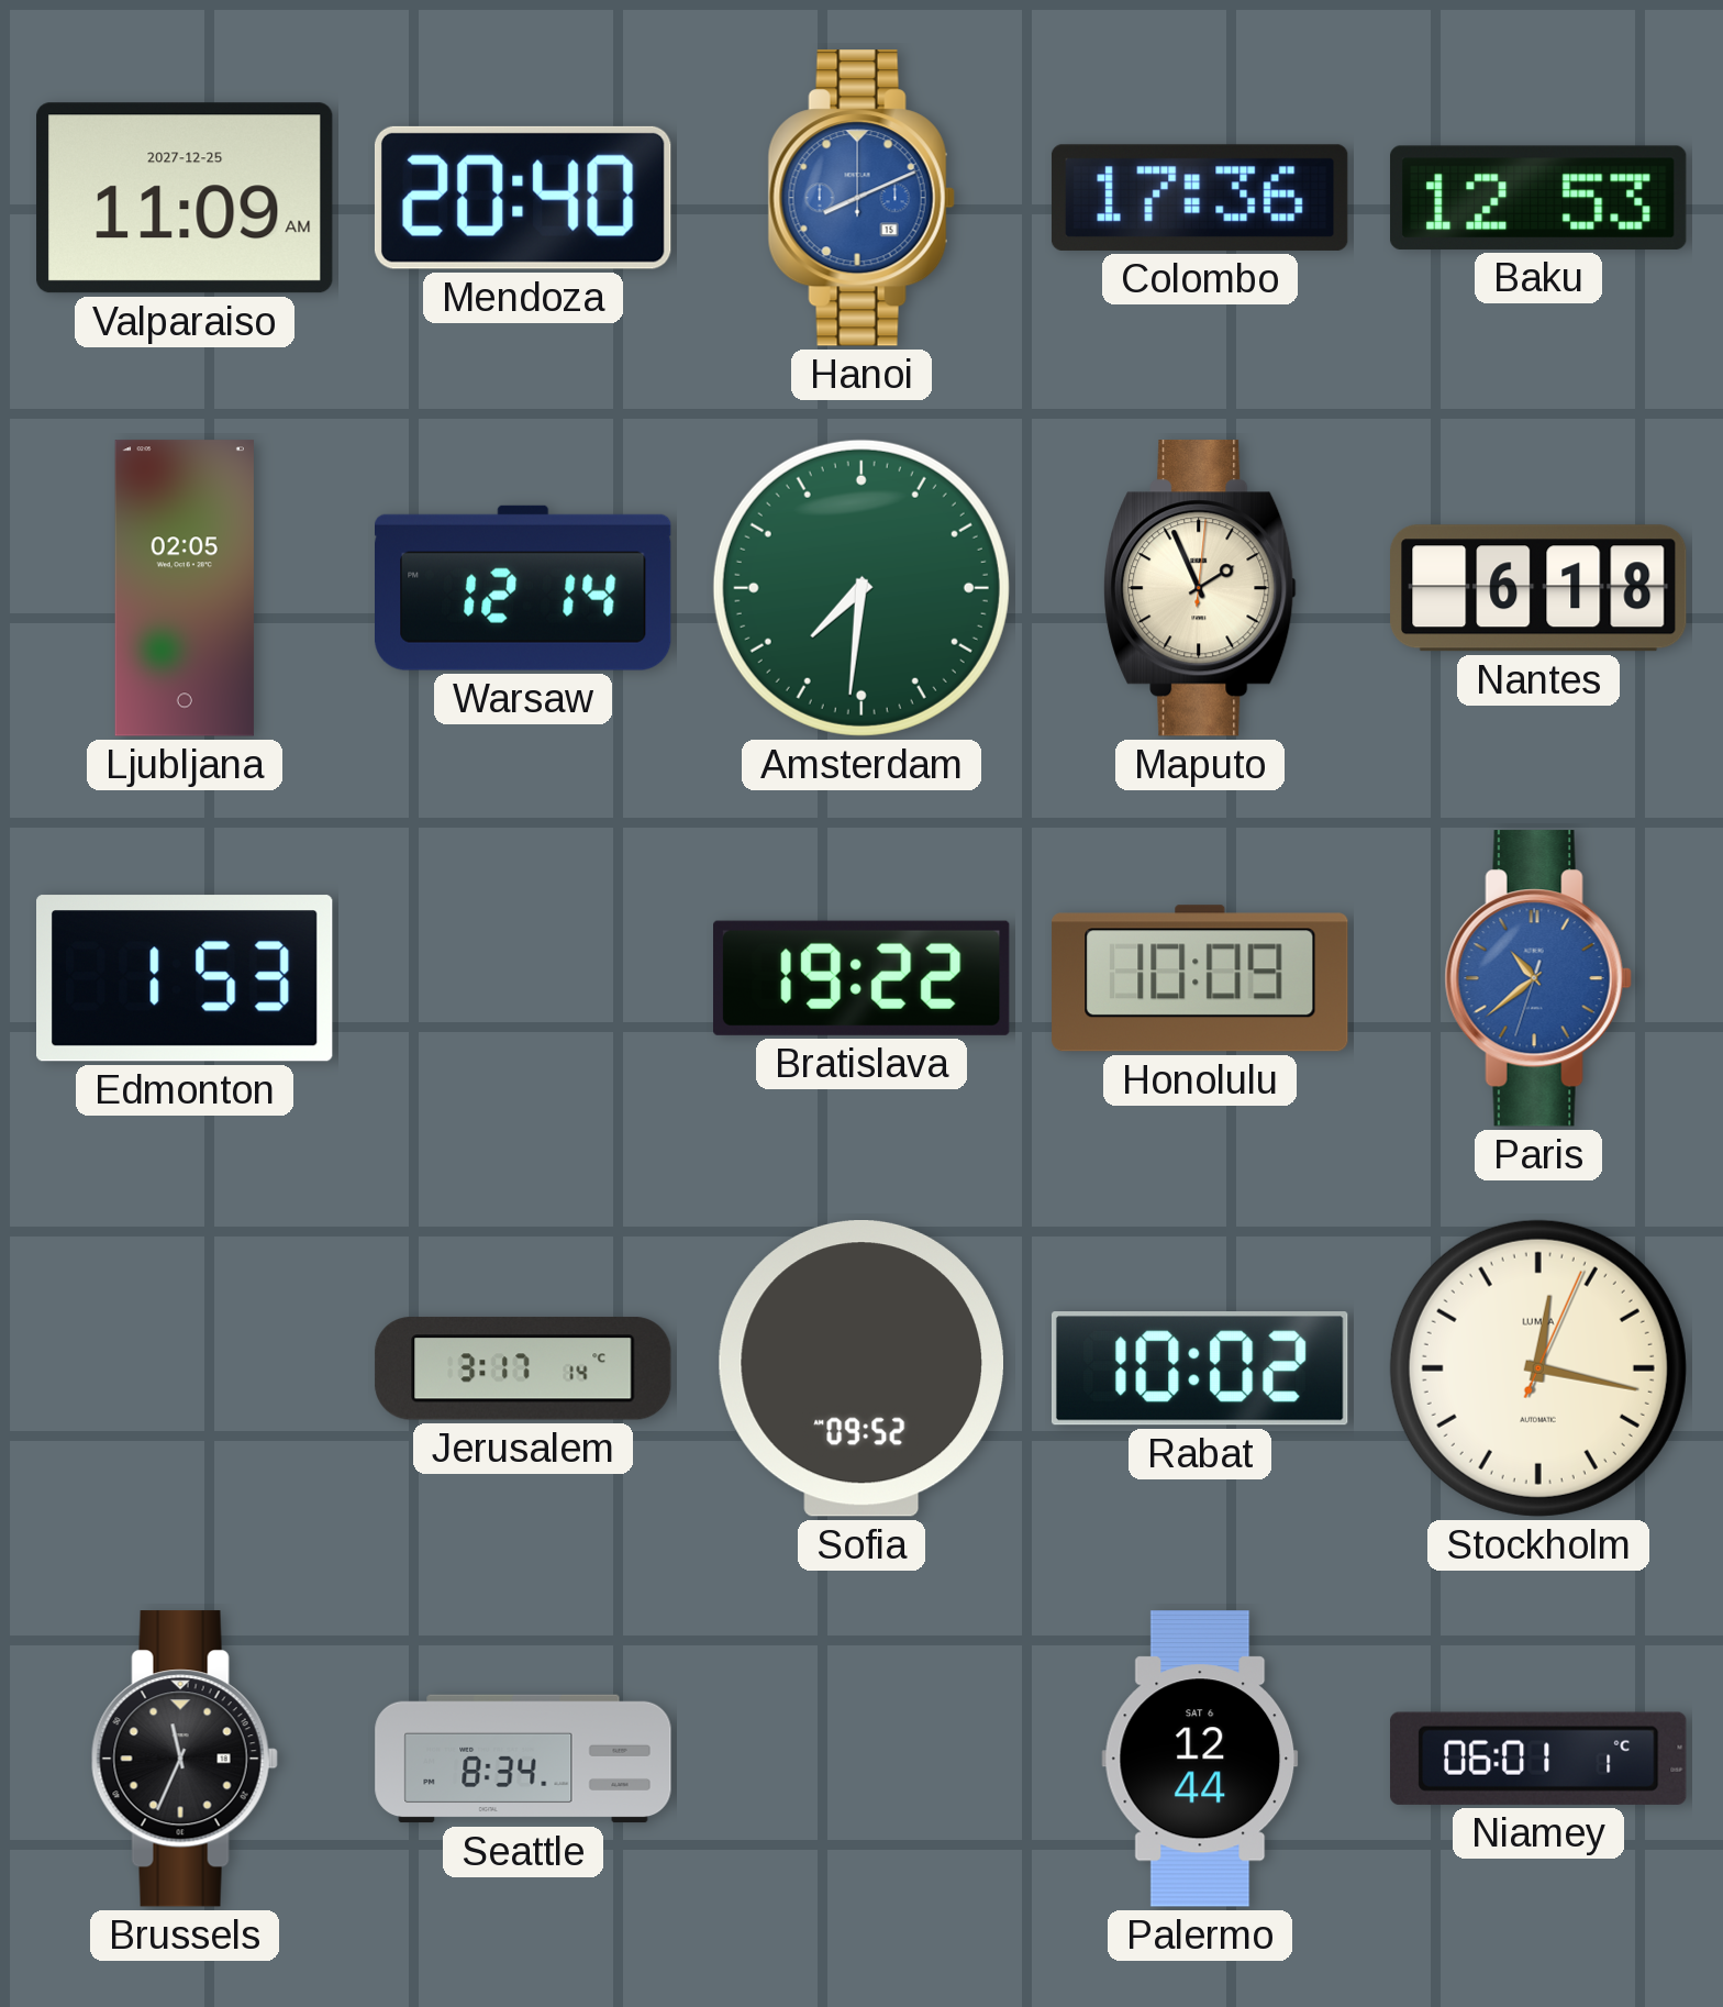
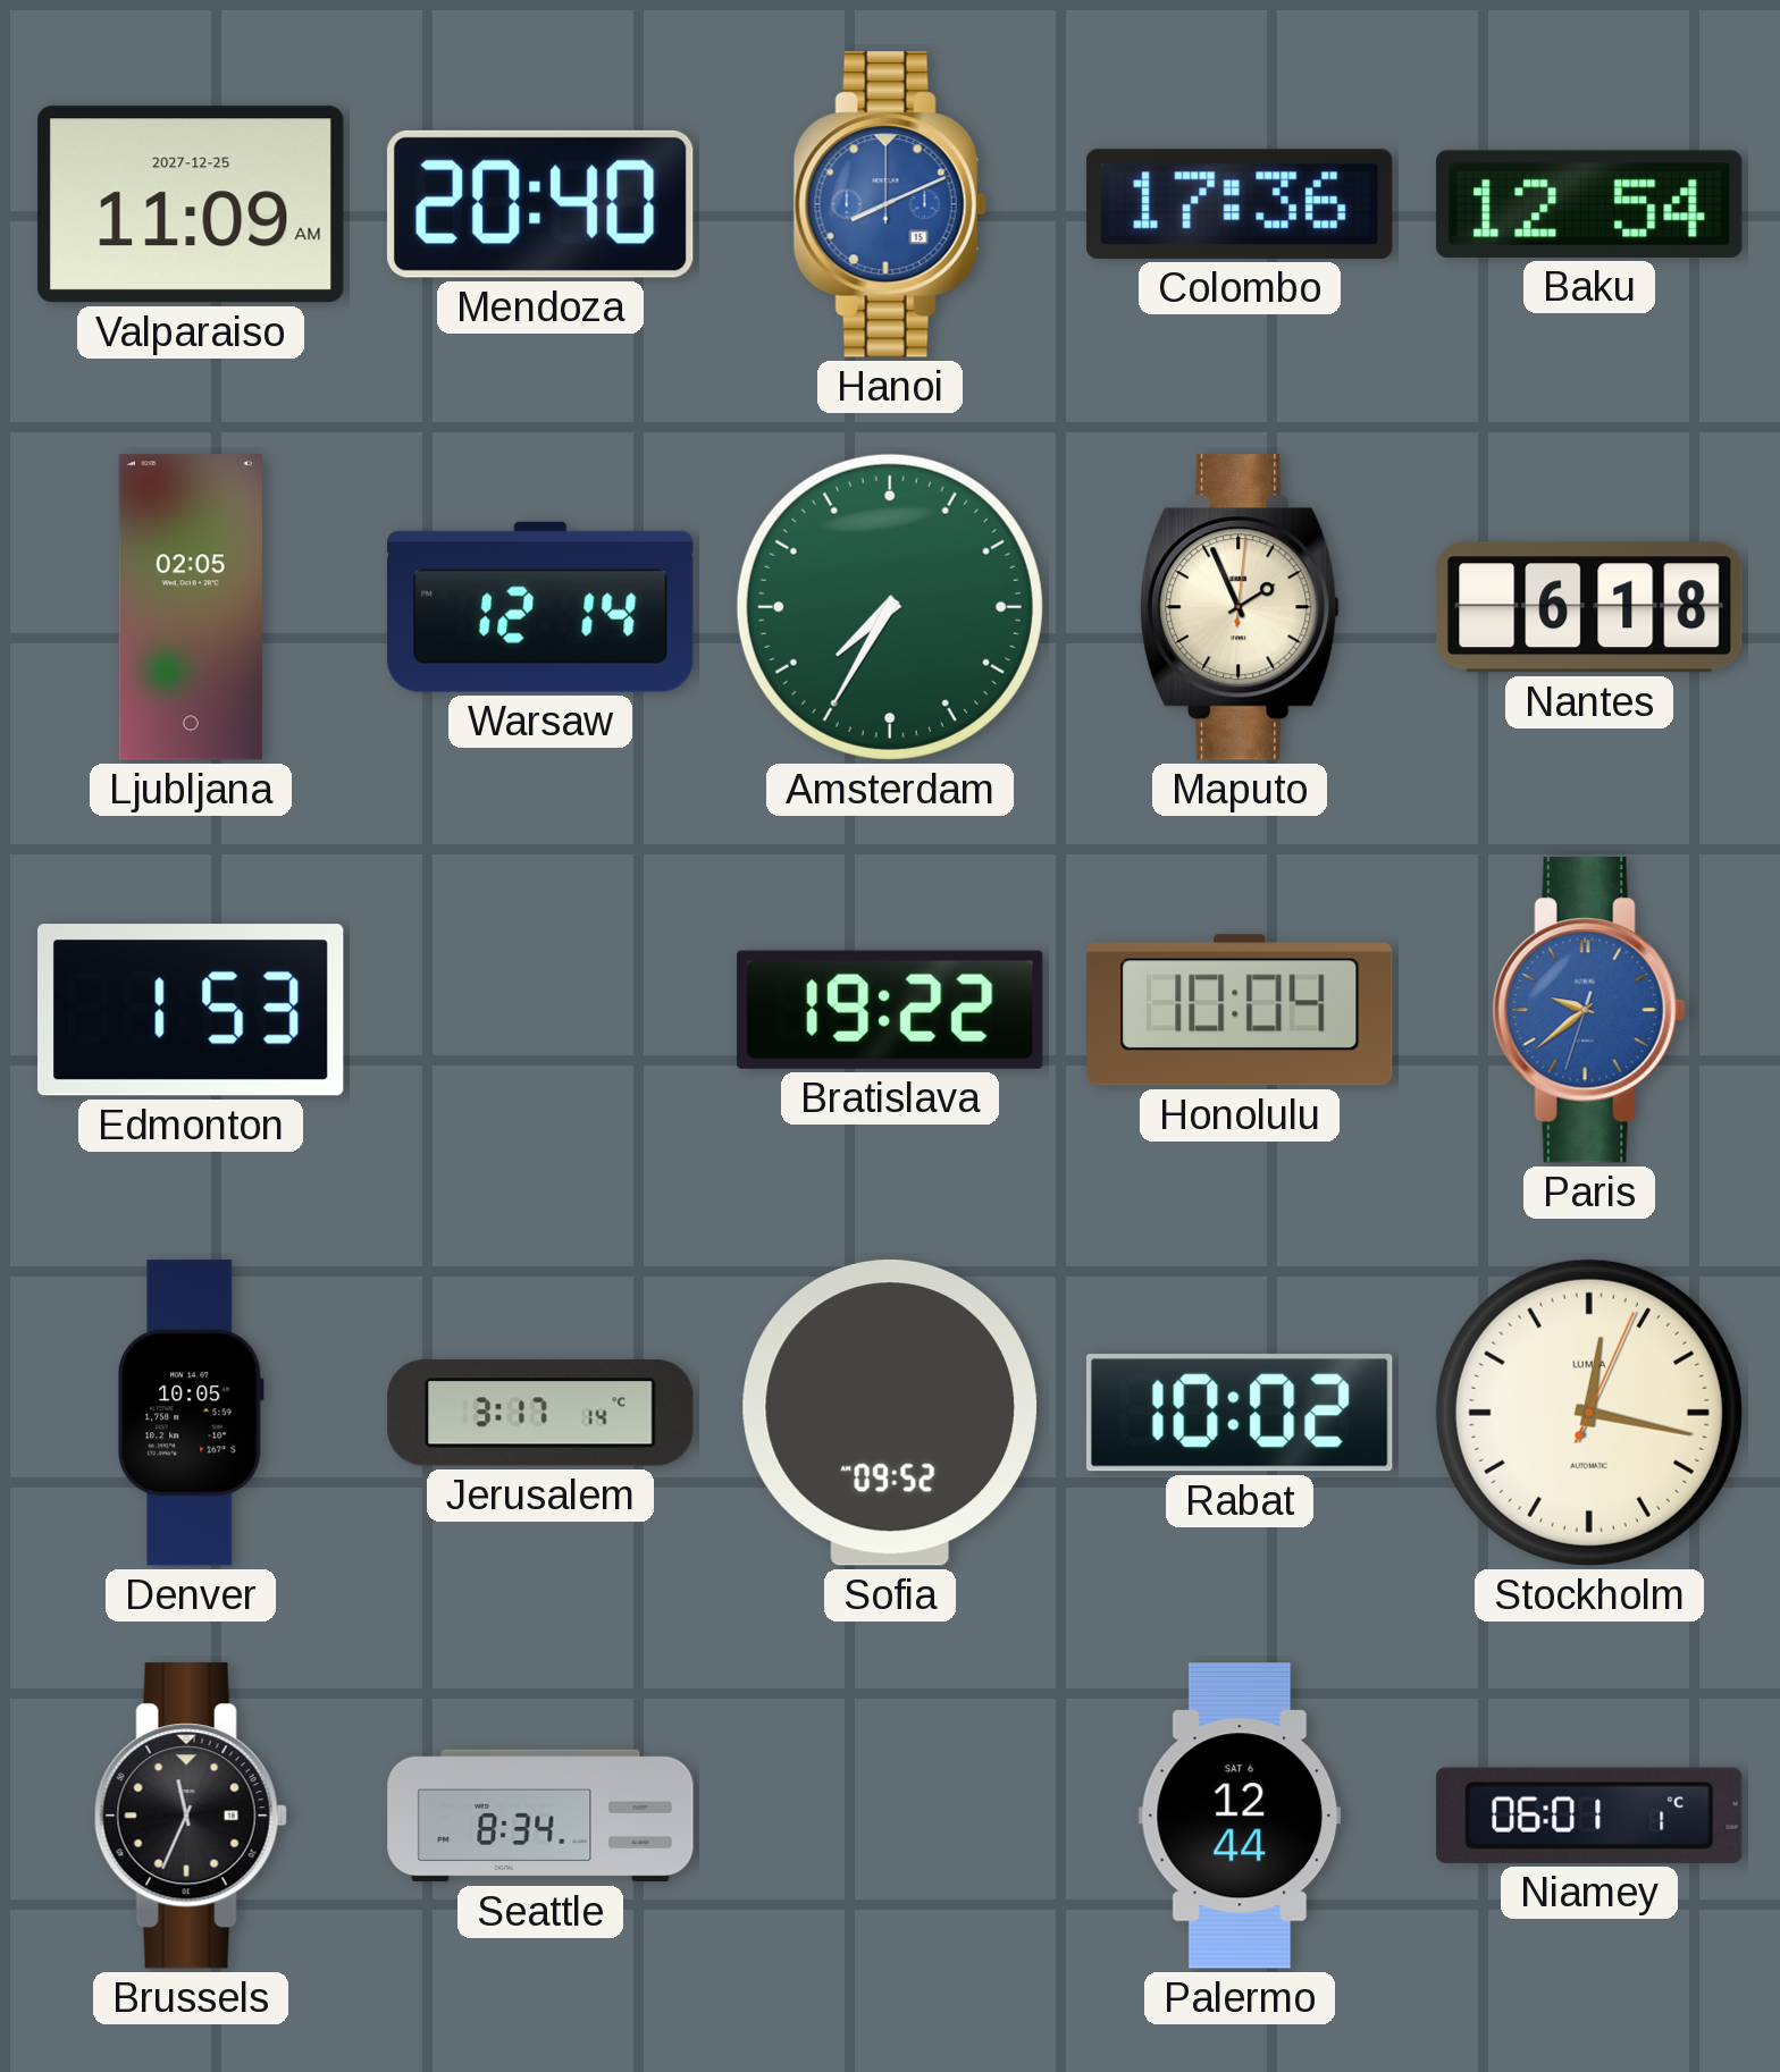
Baku: 12:53 -> 12:54
Amsterdam: 7:31 -> 7:35
Honolulu: 10:09 -> 10:04
Paris: 10:38 -> 9:38
Denver: none -> 10:05
